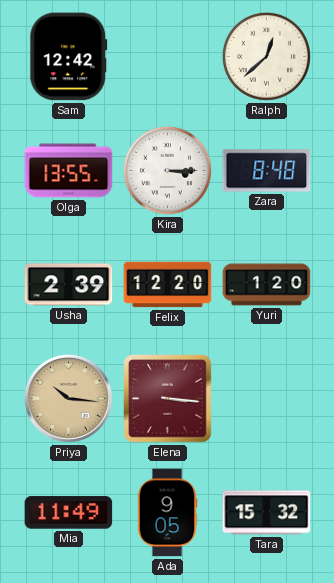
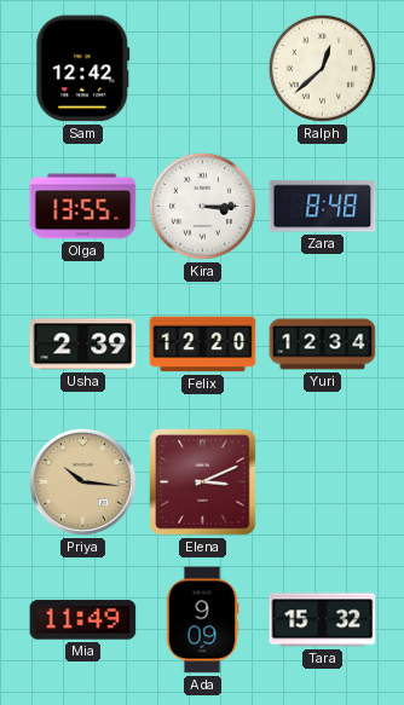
Yuri: 1:20 -> 12:34
Elena: 3:16 -> 3:11
Ada: 9:05 -> 9:09
